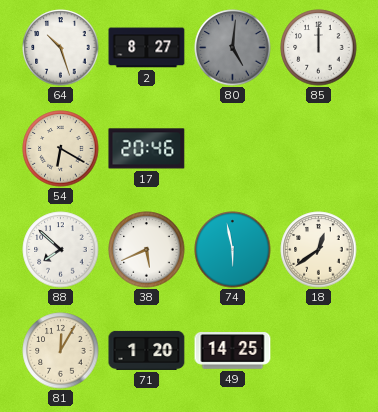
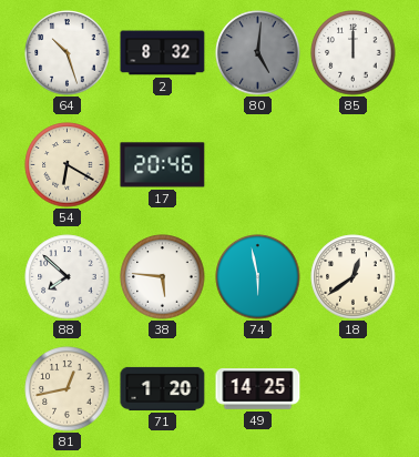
2: 8:27 -> 8:32
38: 5:41 -> 5:46
81: 12:05 -> 12:43
